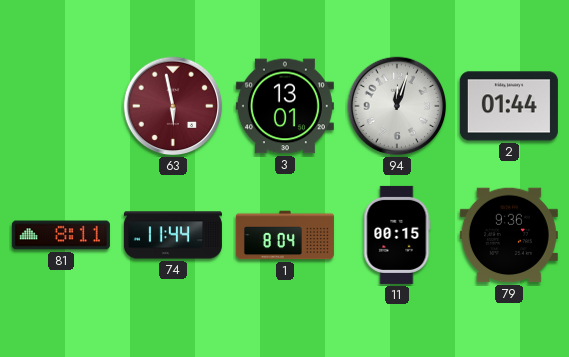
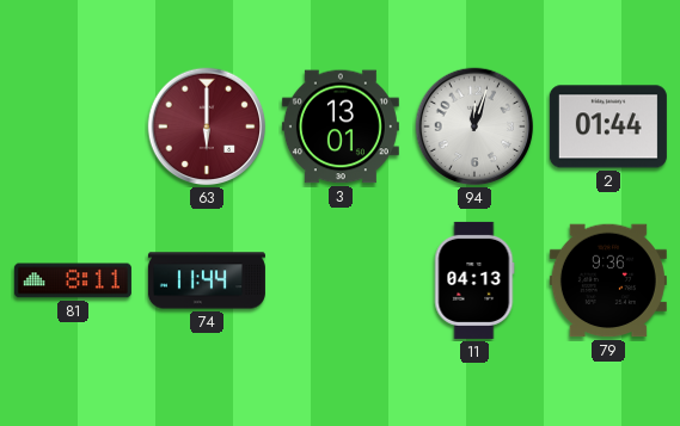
63: 5:58 -> 6:00
1: 8:04 -> none
11: 00:15 -> 04:13
